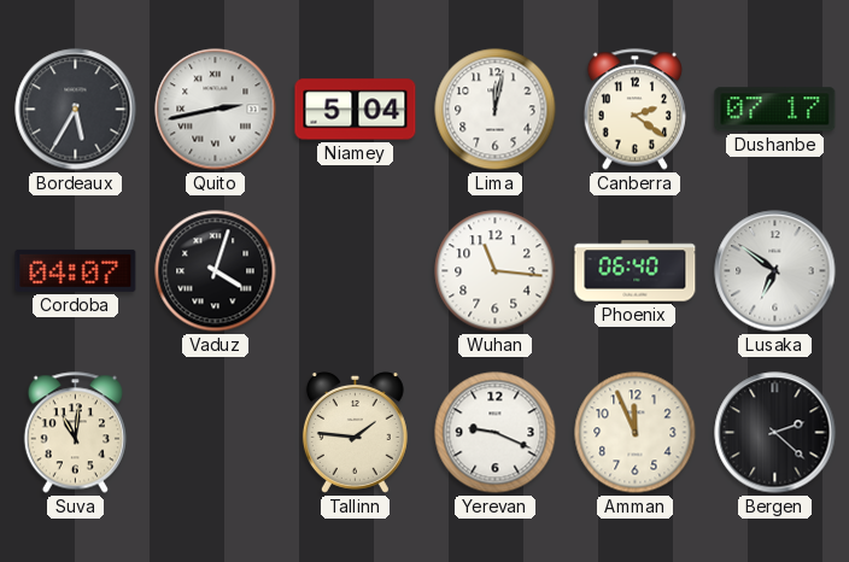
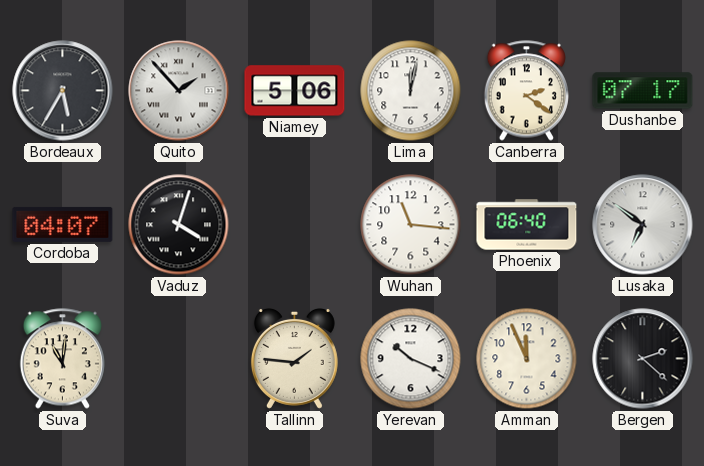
Quito: 2:43 -> 1:53
Niamey: 5:04 -> 5:06
Yerevan: 9:19 -> 10:19
